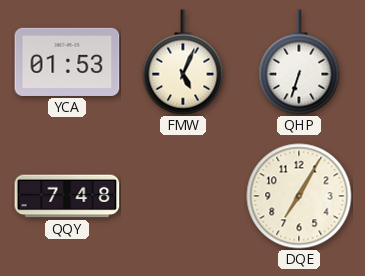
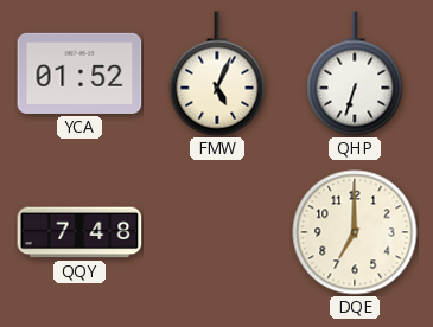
YCA: 01:53 -> 01:52
DQE: 7:05 -> 7:00
